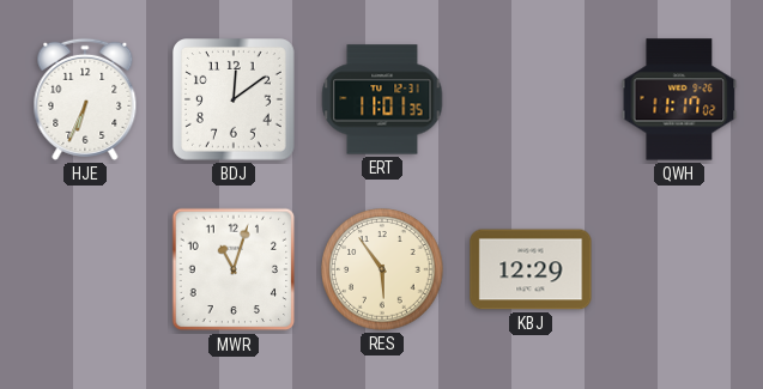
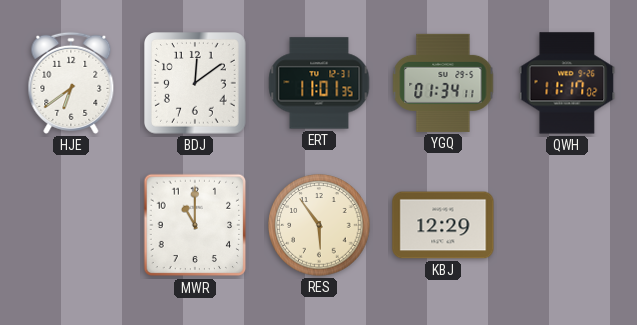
HJE: 6:34 -> 6:39
YGQ: none -> 01:34
MWR: 11:03 -> 11:00
